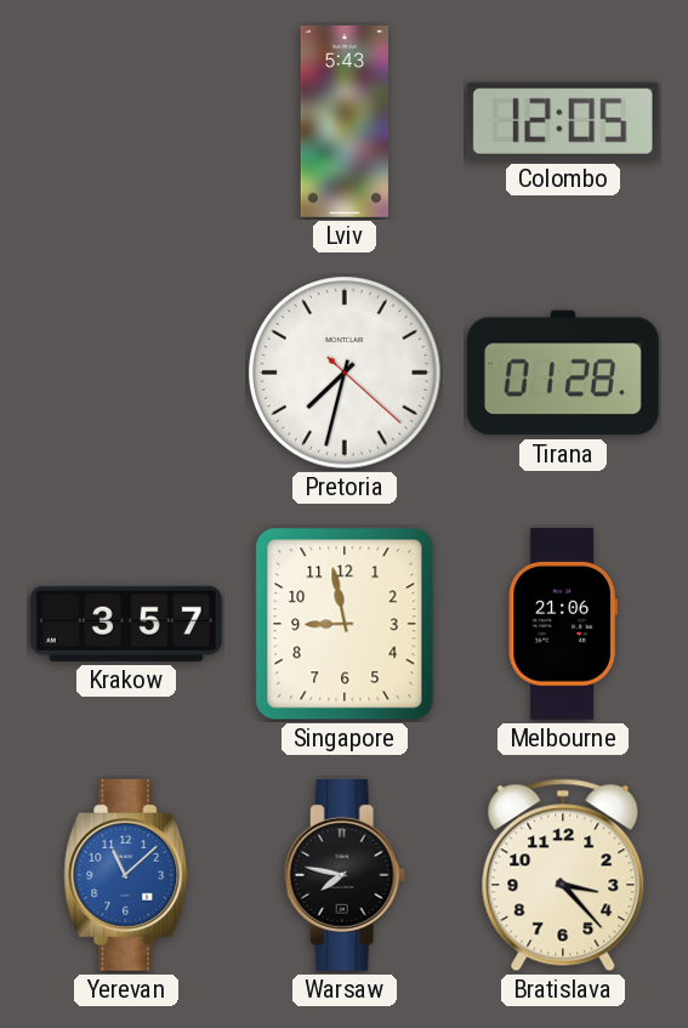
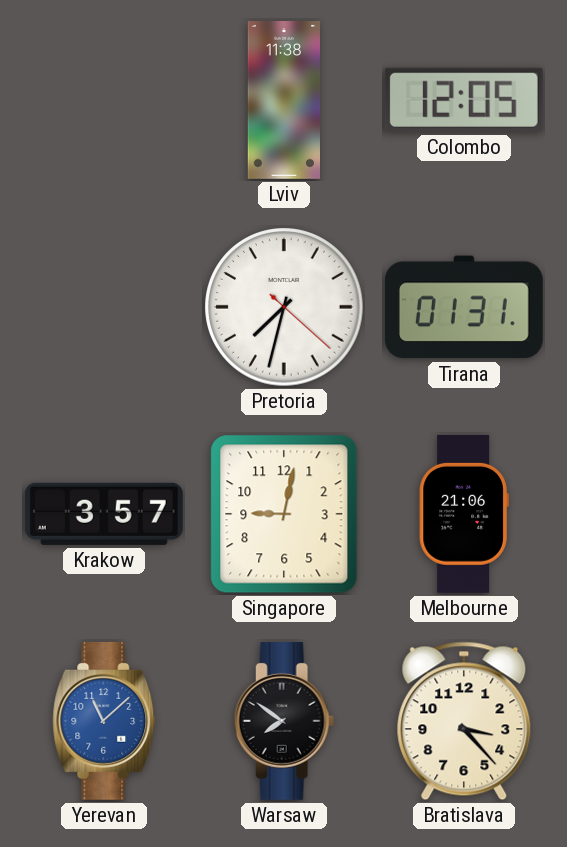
Lviv: 5:43 -> 11:38
Tirana: 01:28 -> 01:31
Singapore: 8:58 -> 9:02
Warsaw: 7:47 -> 7:51
